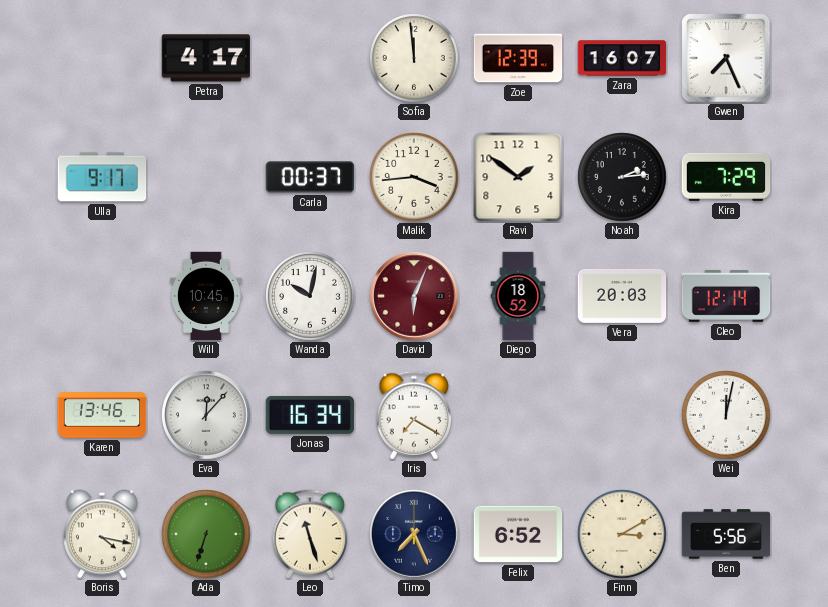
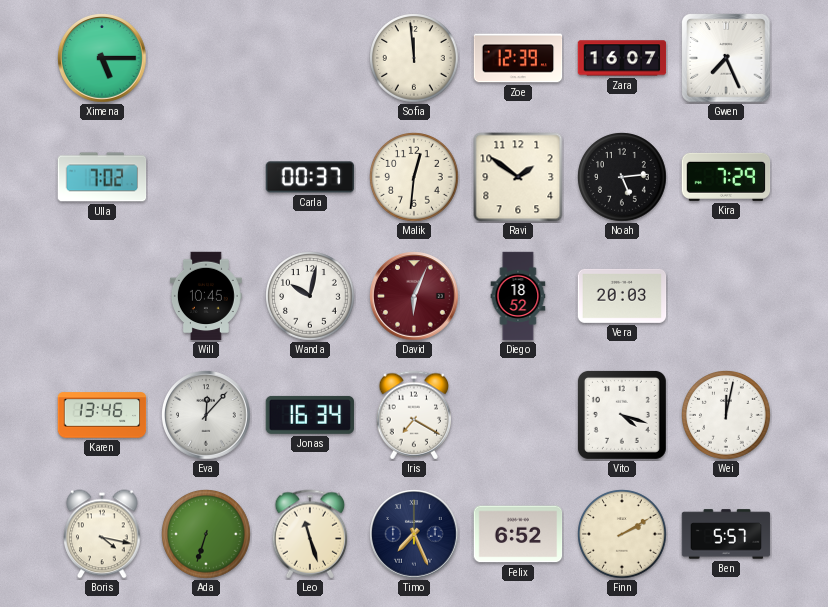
Ximena: none -> 5:15
Petra: 4:17 -> none
Ulla: 9:17 -> 7:02
Malik: 3:44 -> 12:31
Noah: 2:14 -> 5:14
Cleo: 12:14 -> none
Vito: none -> 4:18
Finn: 3:10 -> 2:10
Ben: 5:56 -> 5:57
